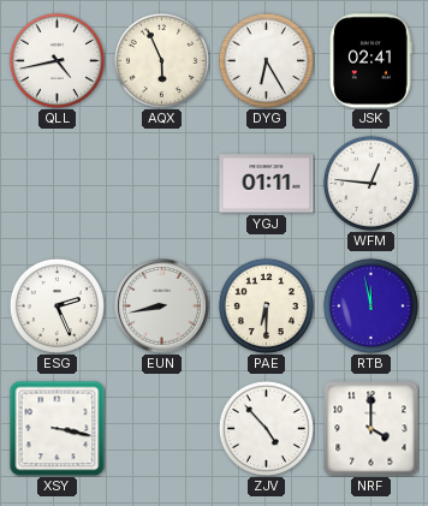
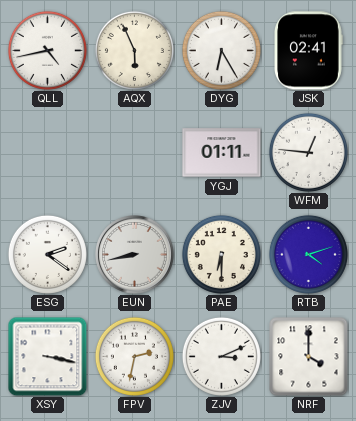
ESG: 2:26 -> 2:21
RTB: 11:58 -> 4:12
FPV: none -> 2:32
ZJV: 4:53 -> 3:11
